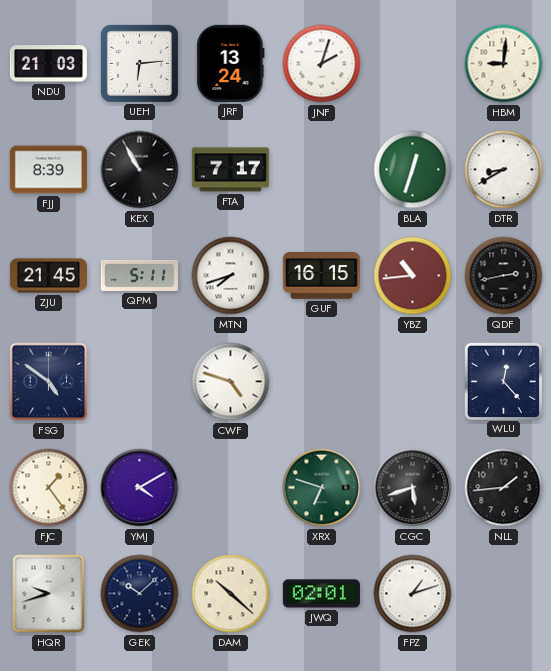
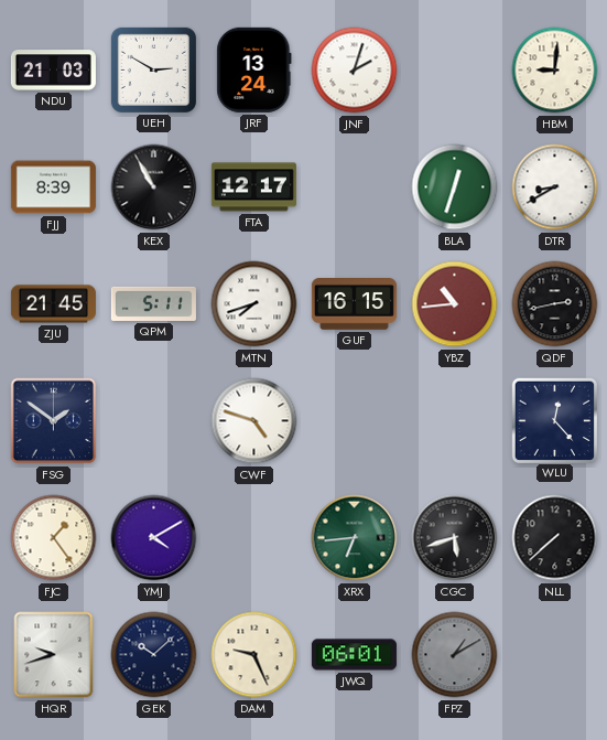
UEH: 6:14 -> 2:50
FTA: 7:17 -> 12:17
FSG: 4:51 -> 1:51
XRX: 6:48 -> 6:44
NLL: 1:44 -> 7:38
DAM: 10:22 -> 9:26
JWQ: 02:01 -> 06:01
FPZ: 1:12 -> 1:10
FPZ dial: white -> grey
